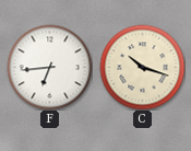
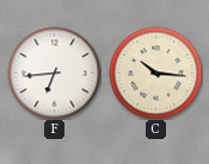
C: 10:18 -> 10:16
